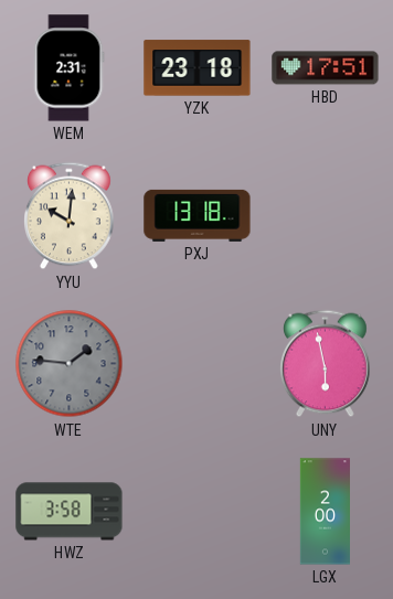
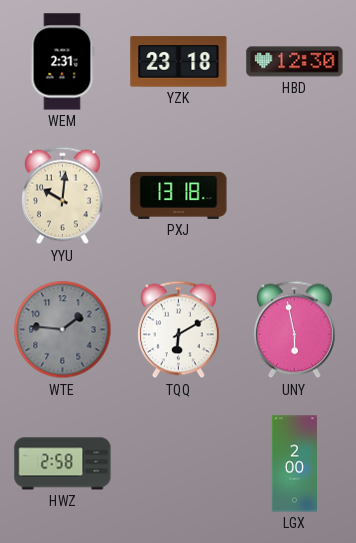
HBD: 17:51 -> 12:30
TQQ: none -> 6:10
HWZ: 3:58 -> 2:58
